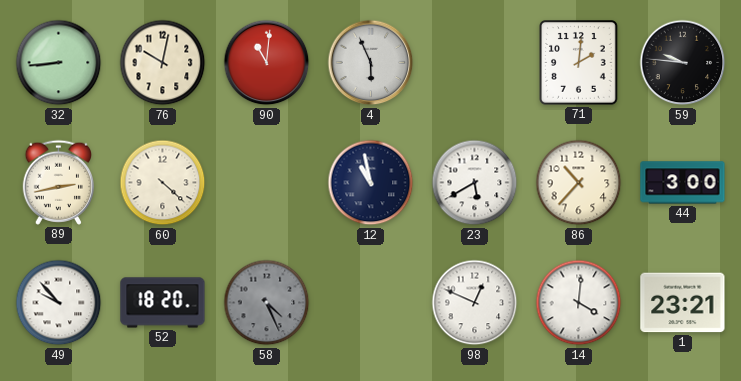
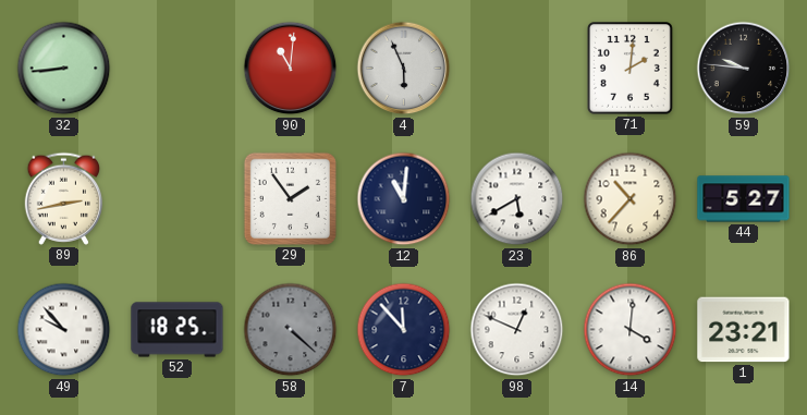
76: 10:02 -> none
60: 4:22 -> none
29: none -> 1:54
12: 10:58 -> 11:01
44: 3:00 -> 5:27
52: 18:20 -> 18:25
58: 4:26 -> 4:22
7: none -> 11:53
